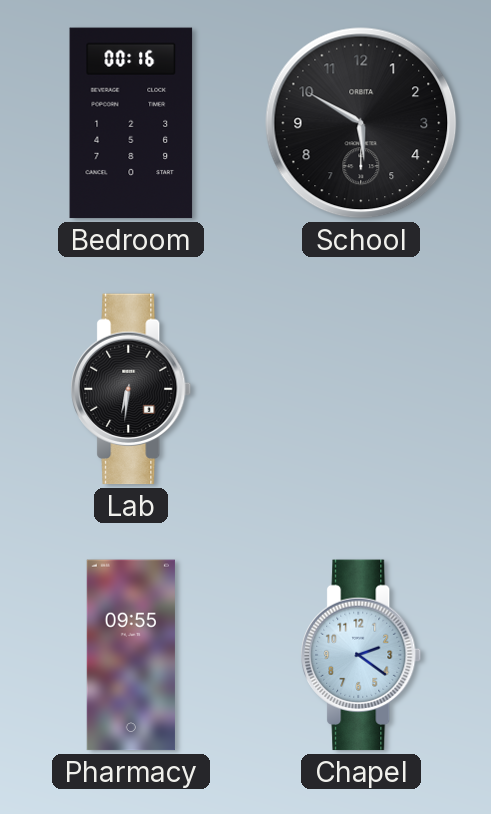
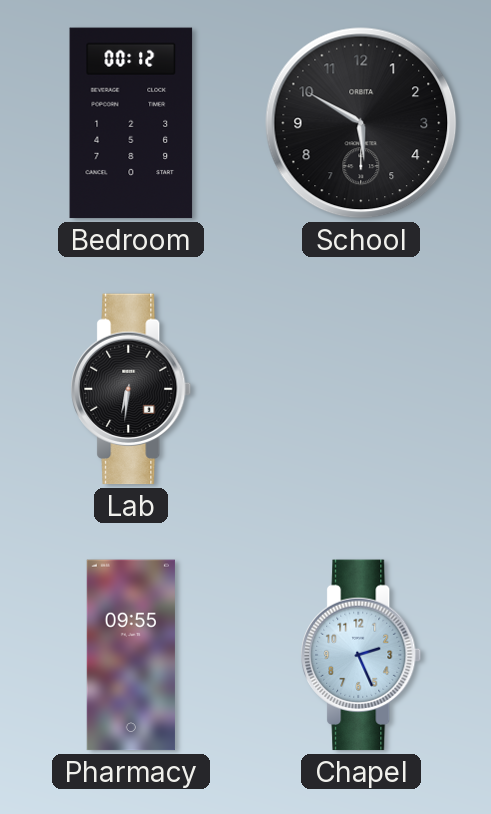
Bedroom: 00:16 -> 00:12
Chapel: 2:21 -> 2:26
